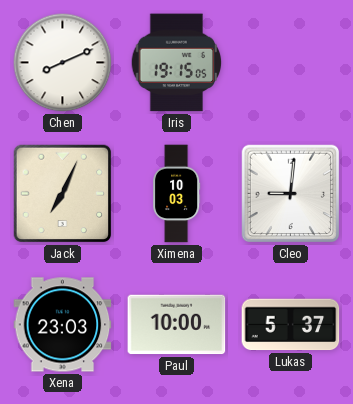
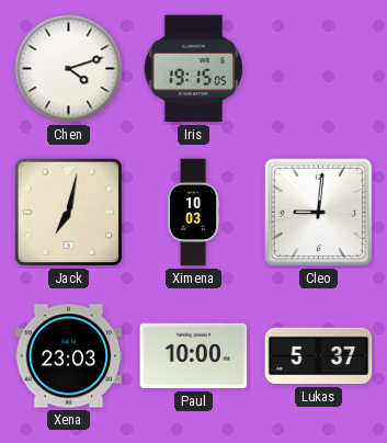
Chen: 8:11 -> 4:12
Jack: 7:04 -> 7:02
